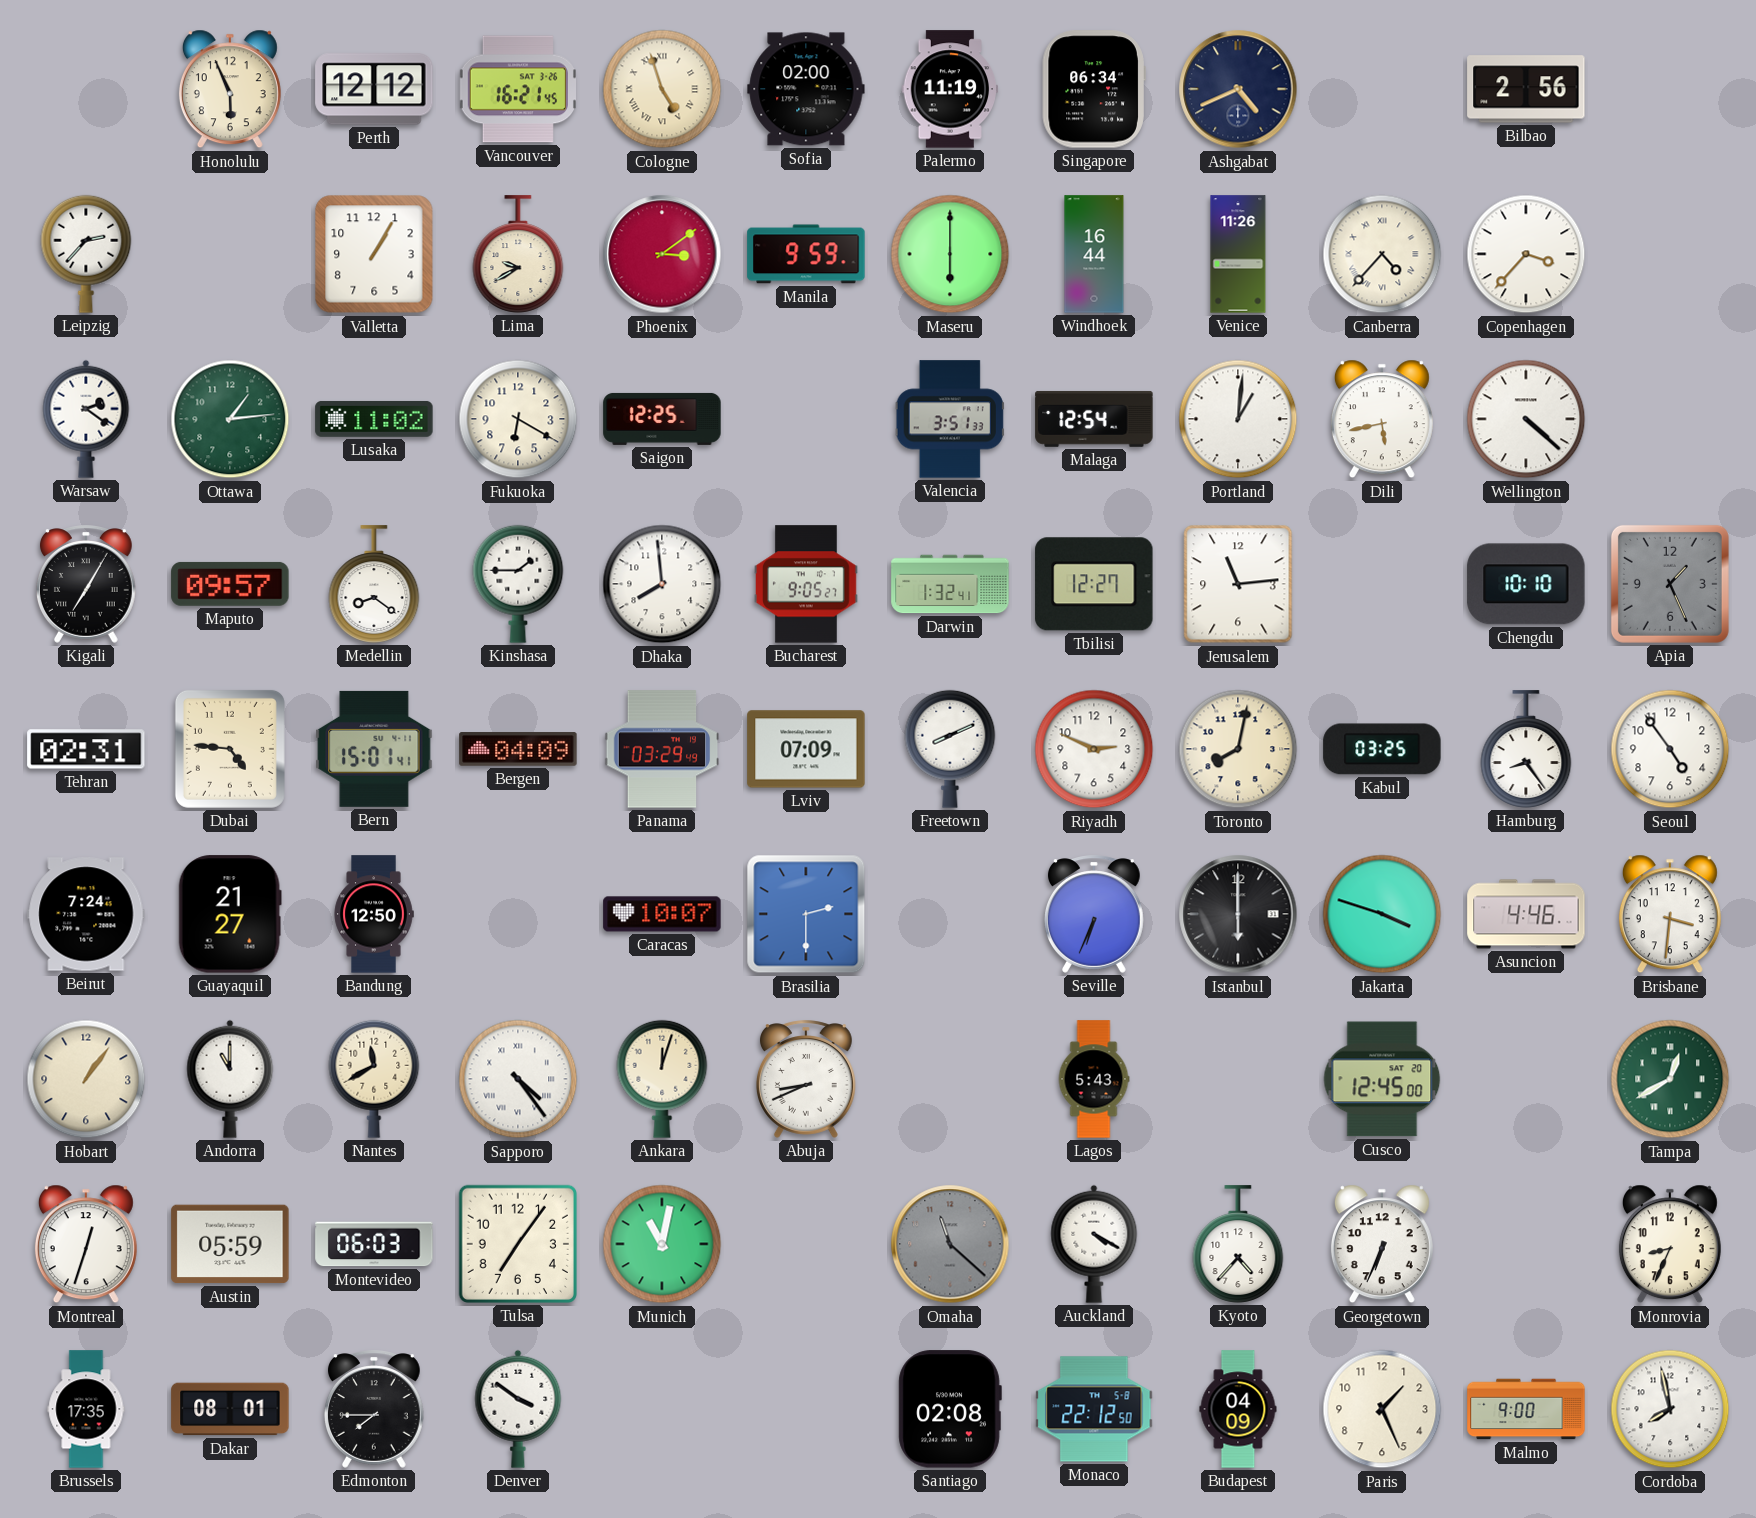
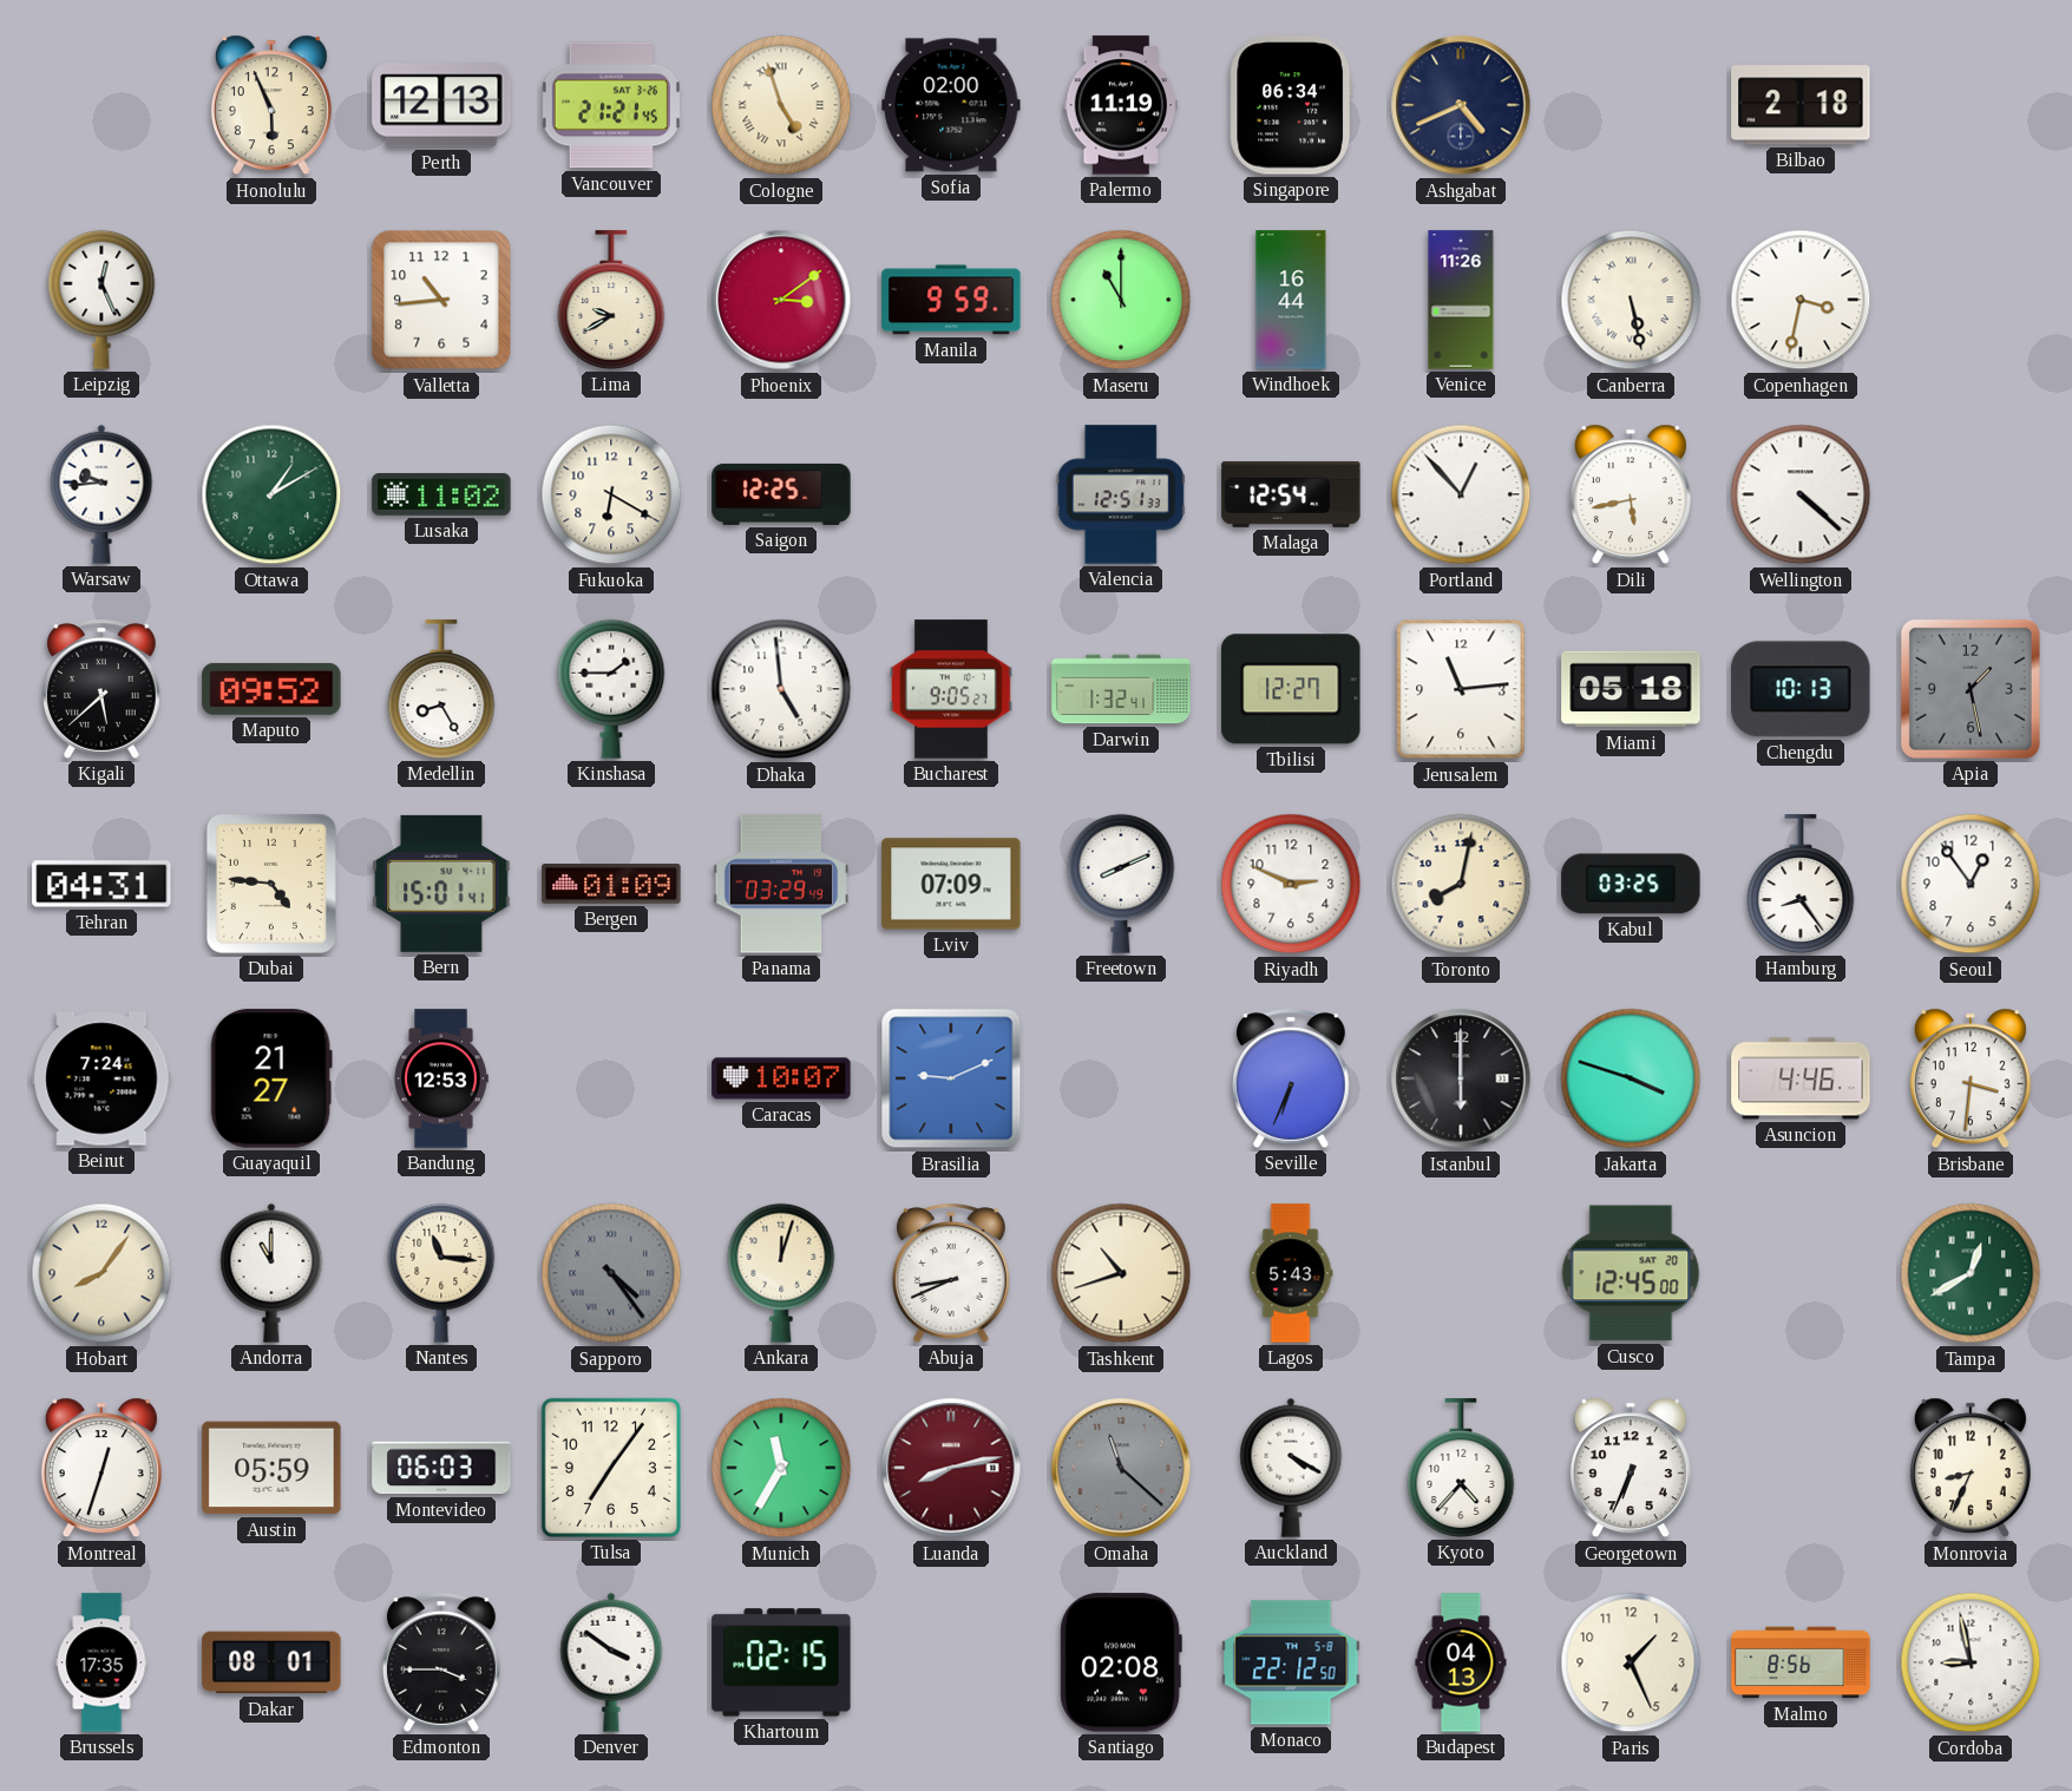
Perth: 12:12 -> 12:13
Vancouver: 16:21 -> 21:21
Bilbao: 2:56 -> 2:18
Leipzig: 2:37 -> 12:26
Valletta: 1:05 -> 10:44
Maseru: 6:00 -> 11:00
Canberra: 4:37 -> 5:28
Copenhagen: 3:37 -> 3:32
Warsaw: 2:21 -> 9:44
Ottawa: 1:14 -> 1:10
Valencia: 3:51 -> 12:51
Portland: 1:01 -> 12:53
Kigali: 7:05 -> 5:38
Maputo: 09:57 -> 09:52
Medellin: 8:21 -> 8:25
Dhaka: 7:59 -> 4:59
Miami: none -> 05:18
Chengdu: 10:10 -> 10:13
Apia: 1:26 -> 1:28
Tehran: 02:31 -> 04:31
Bergen: 04:09 -> 01:09
Seoul: 4:54 -> 12:54
Bandung: 12:50 -> 12:53
Brasilia: 2:30 -> 9:11
Hobart: 1:06 -> 8:06
Nantes: 11:40 -> 11:16
Sapporo dial: white -> grey
Tashkent: none -> 10:42
Munich: 11:02 -> 11:35
Luanda: none -> 8:13
Edmonton: 7:45 -> 3:45
Khartoum: none -> 02:15
Budapest: 04:09 -> 04:13
Malmo: 9:00 -> 8:56
Cordoba: 7:58 -> 8:58
